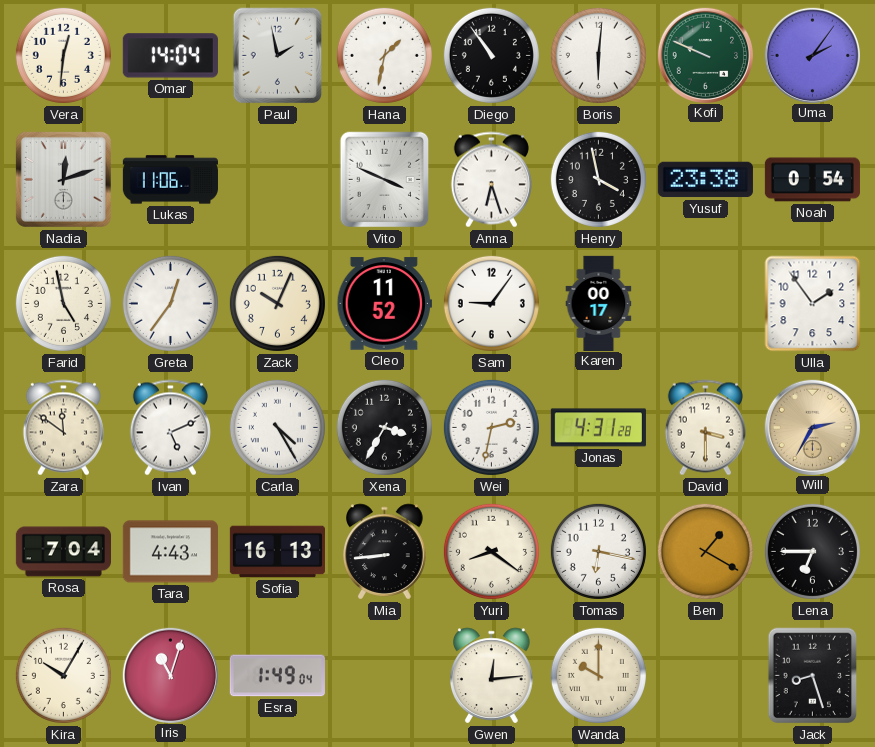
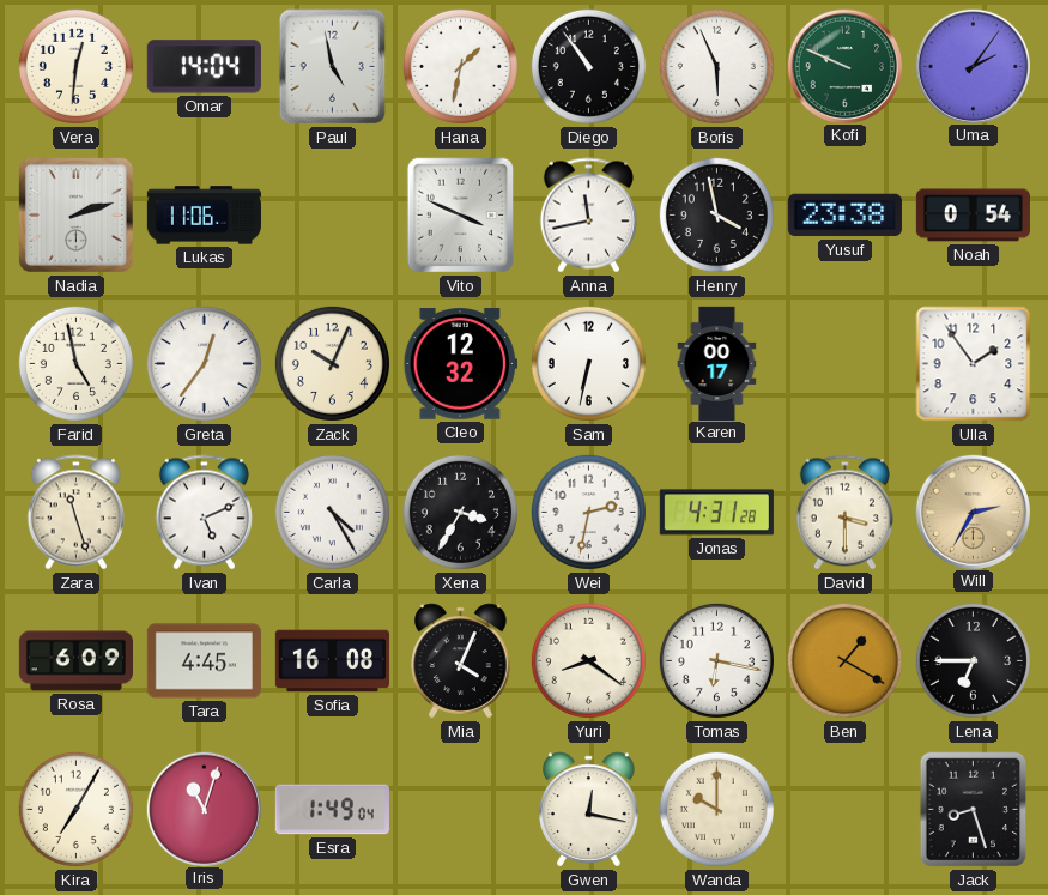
Paul: 1:58 -> 4:58
Boris: 6:01 -> 5:56
Nadia: 12:12 -> 2:12
Anna: 6:27 -> 11:43
Cleo: 11:52 -> 12:32
Sam: 9:06 -> 6:32
Zara: 11:51 -> 11:27
Rosa: 7:04 -> 6:09
Tara: 4:43 -> 4:45
Sofia: 16:13 -> 16:08
Mia: 8:44 -> 4:04
Kira: 10:05 -> 7:05
Gwen: 12:14 -> 12:17
